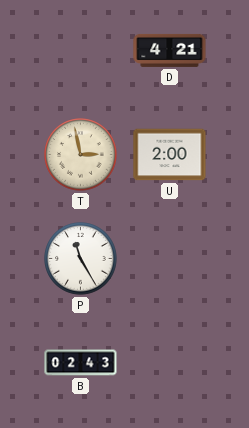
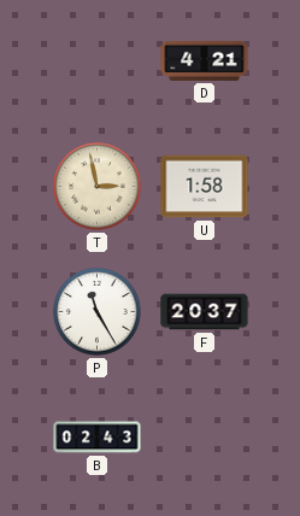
U: 2:00 -> 1:58
F: none -> 20:37
